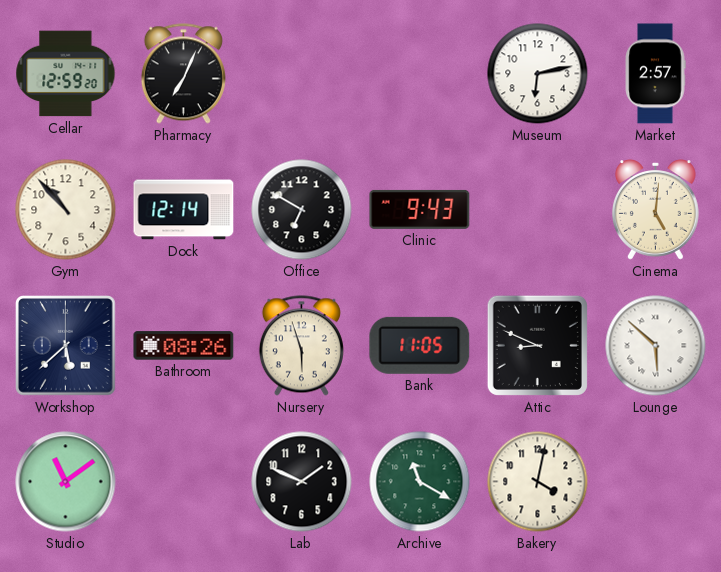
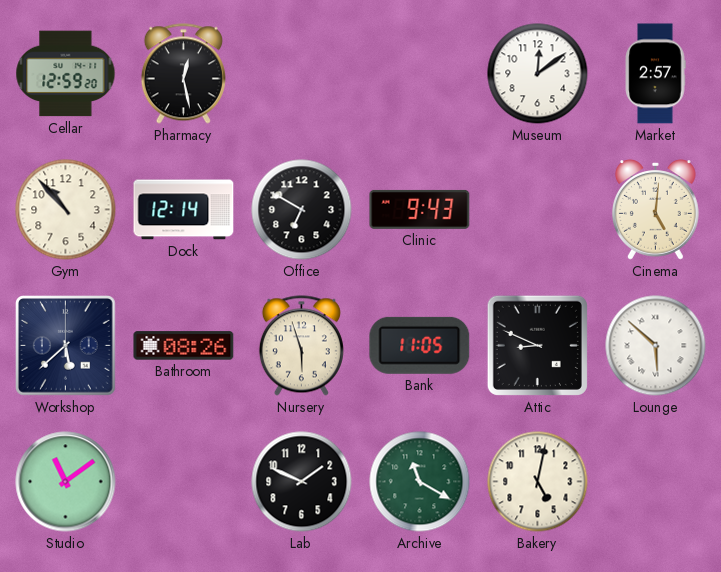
Pharmacy: 7:04 -> 12:28
Museum: 6:13 -> 12:09
Bakery: 4:02 -> 5:02
